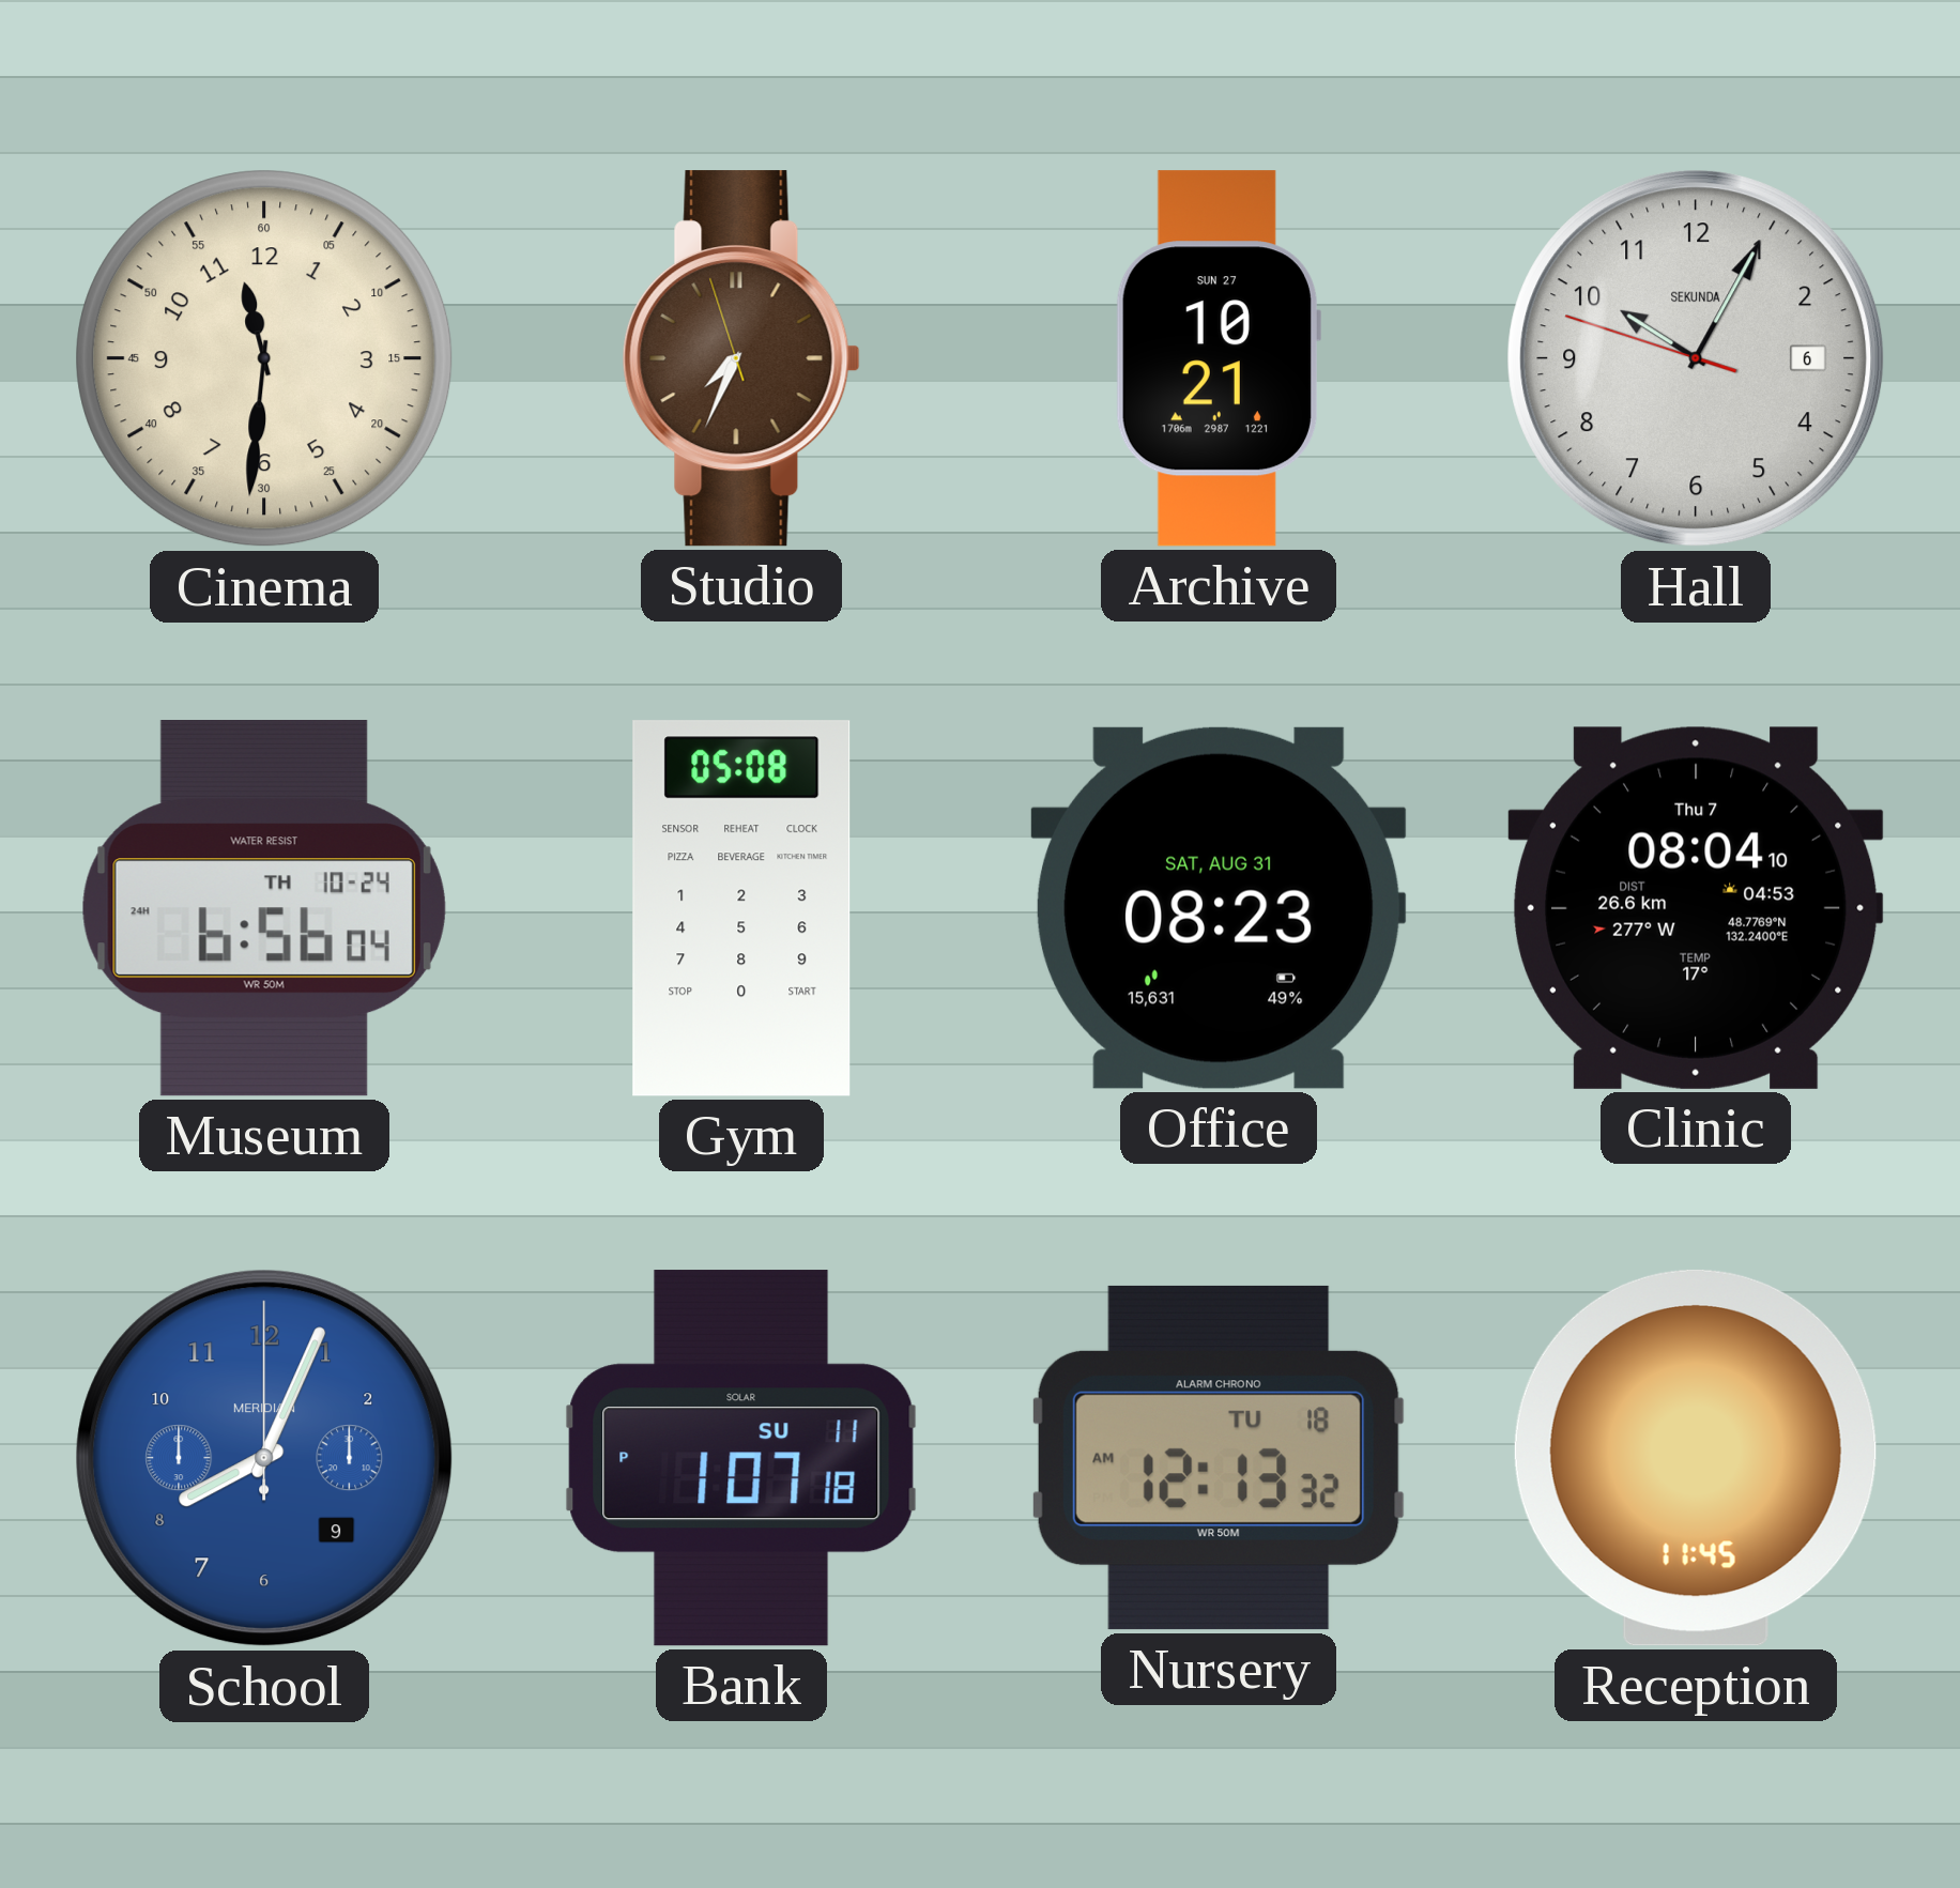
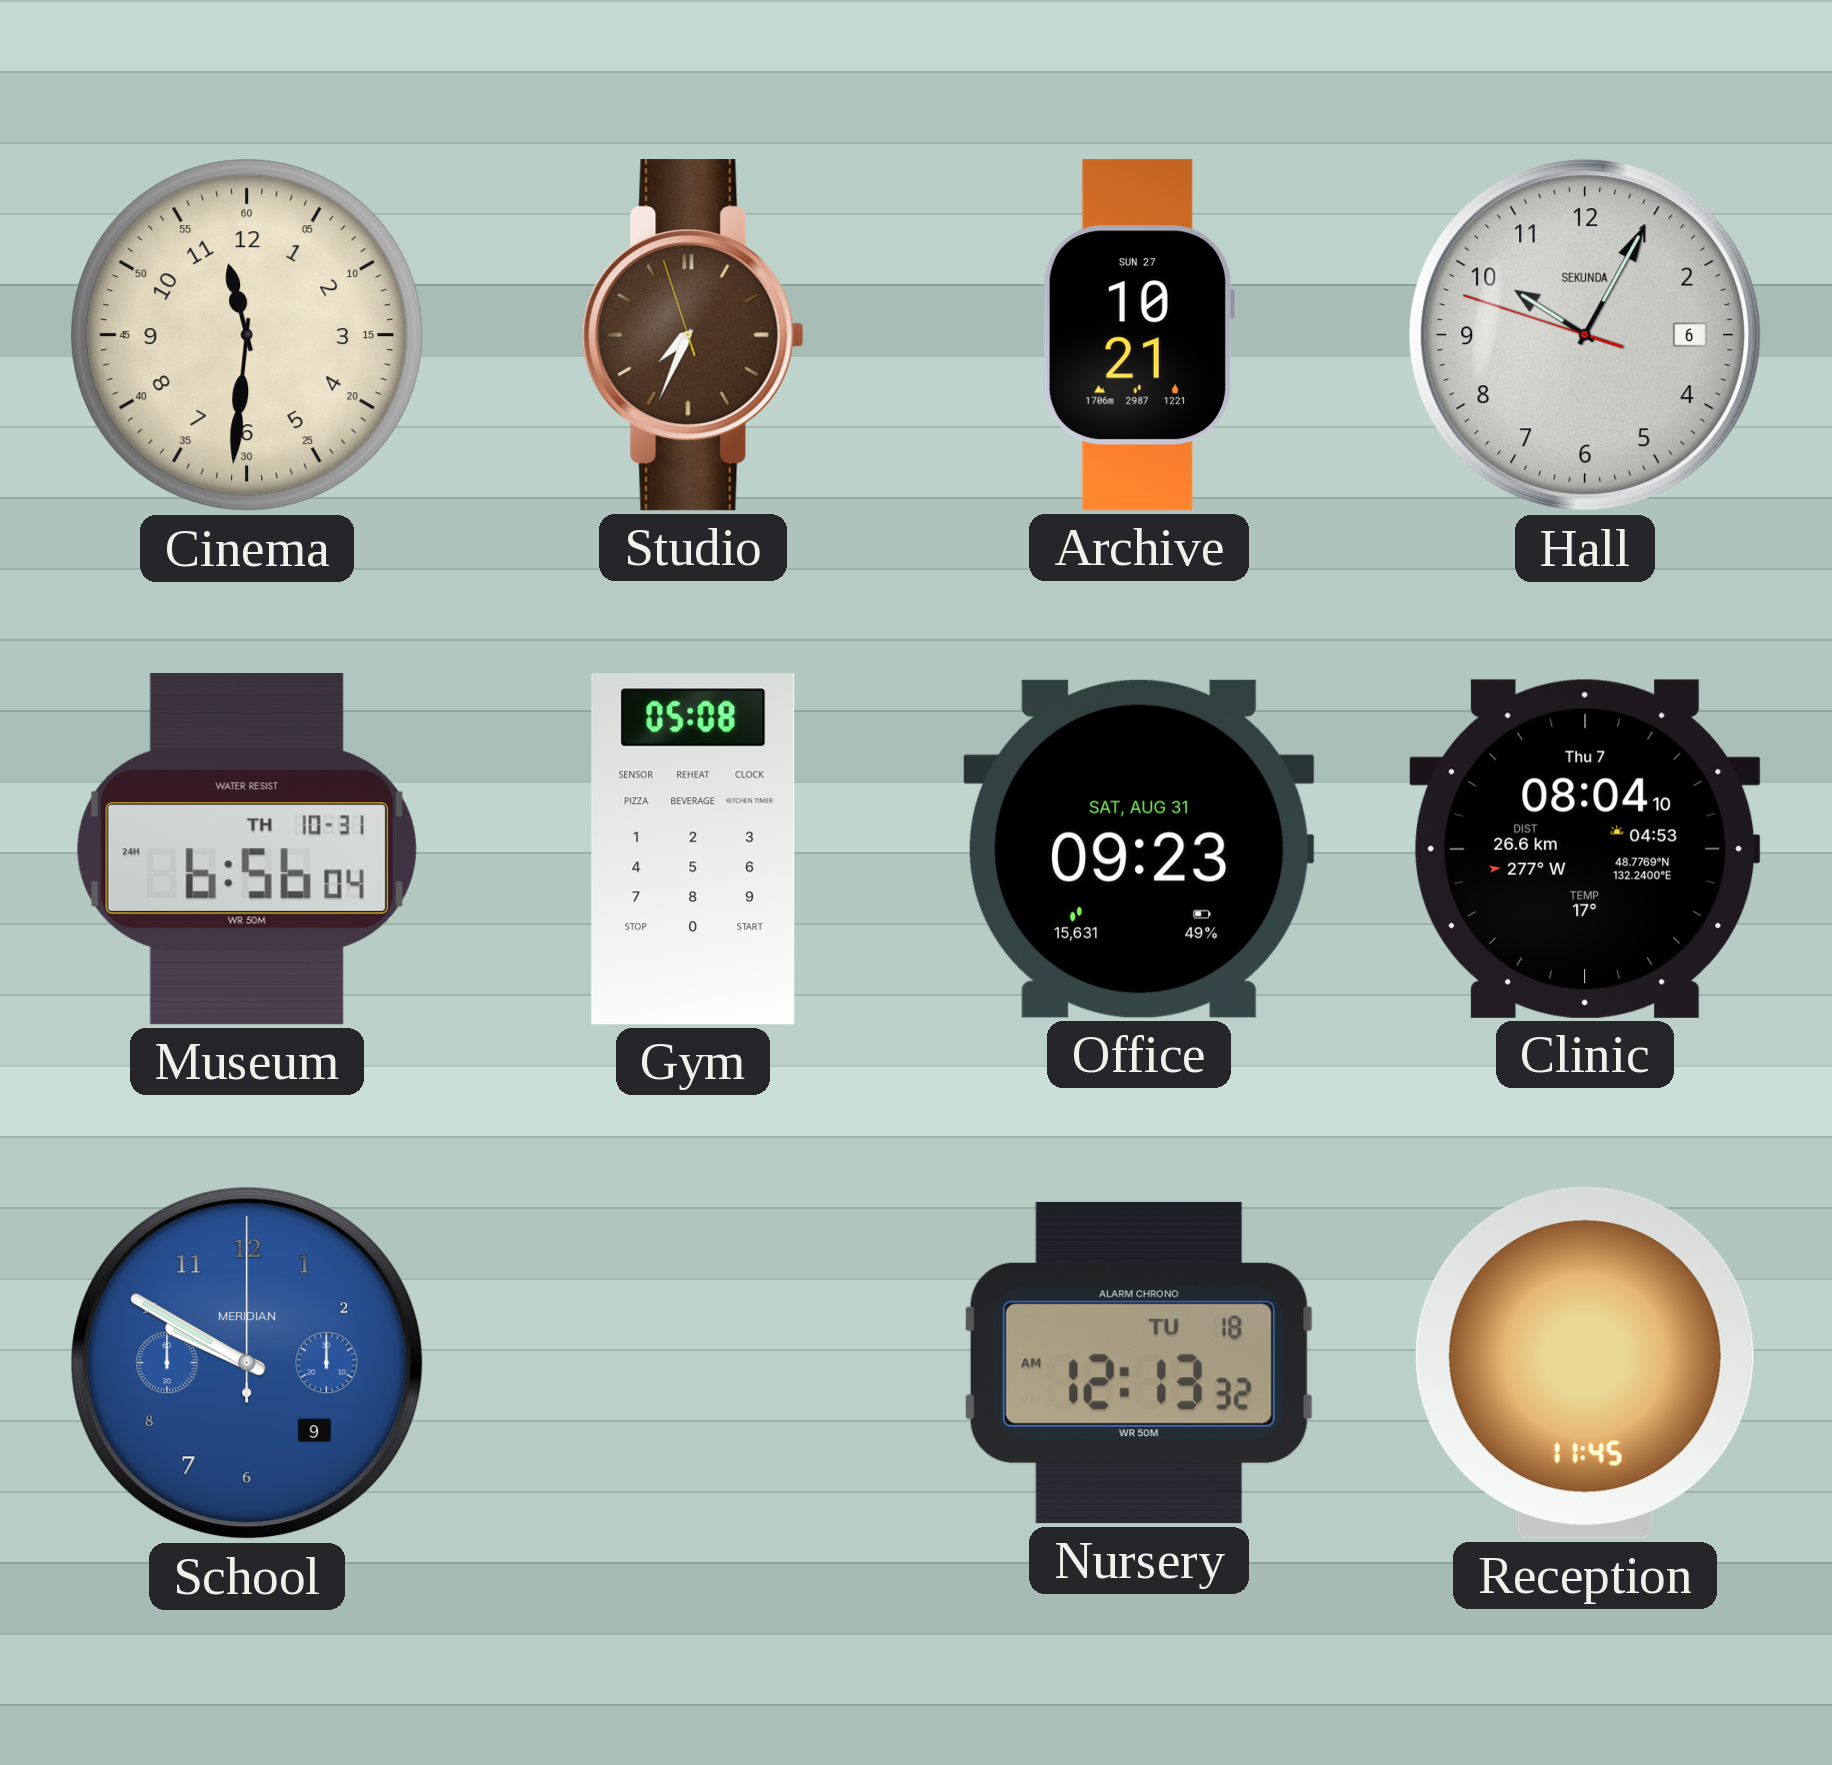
Museum date: TH 10-24 -> TH 10-31
Office: 08:23 -> 09:23
School: 8:04 -> 9:50
Bank: 1:07 -> none
